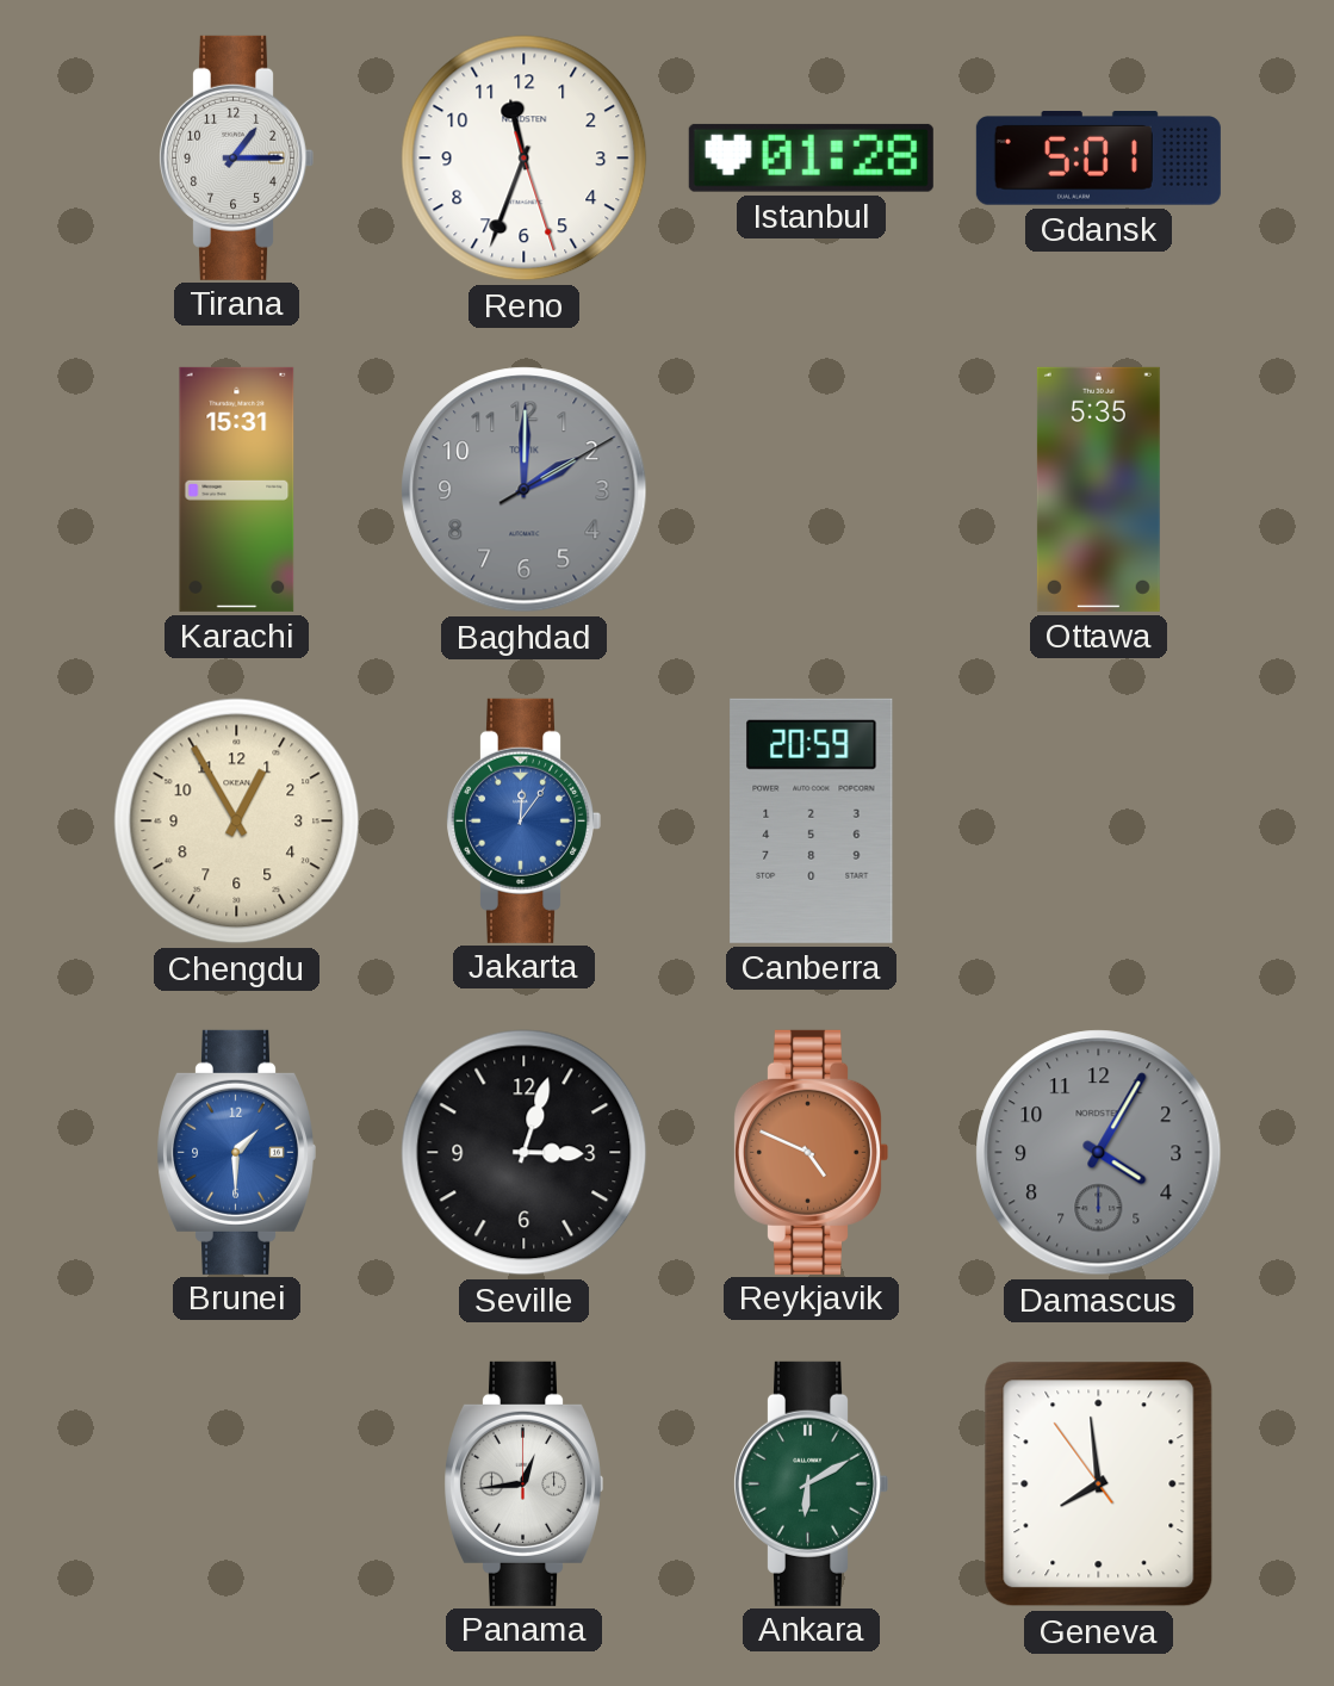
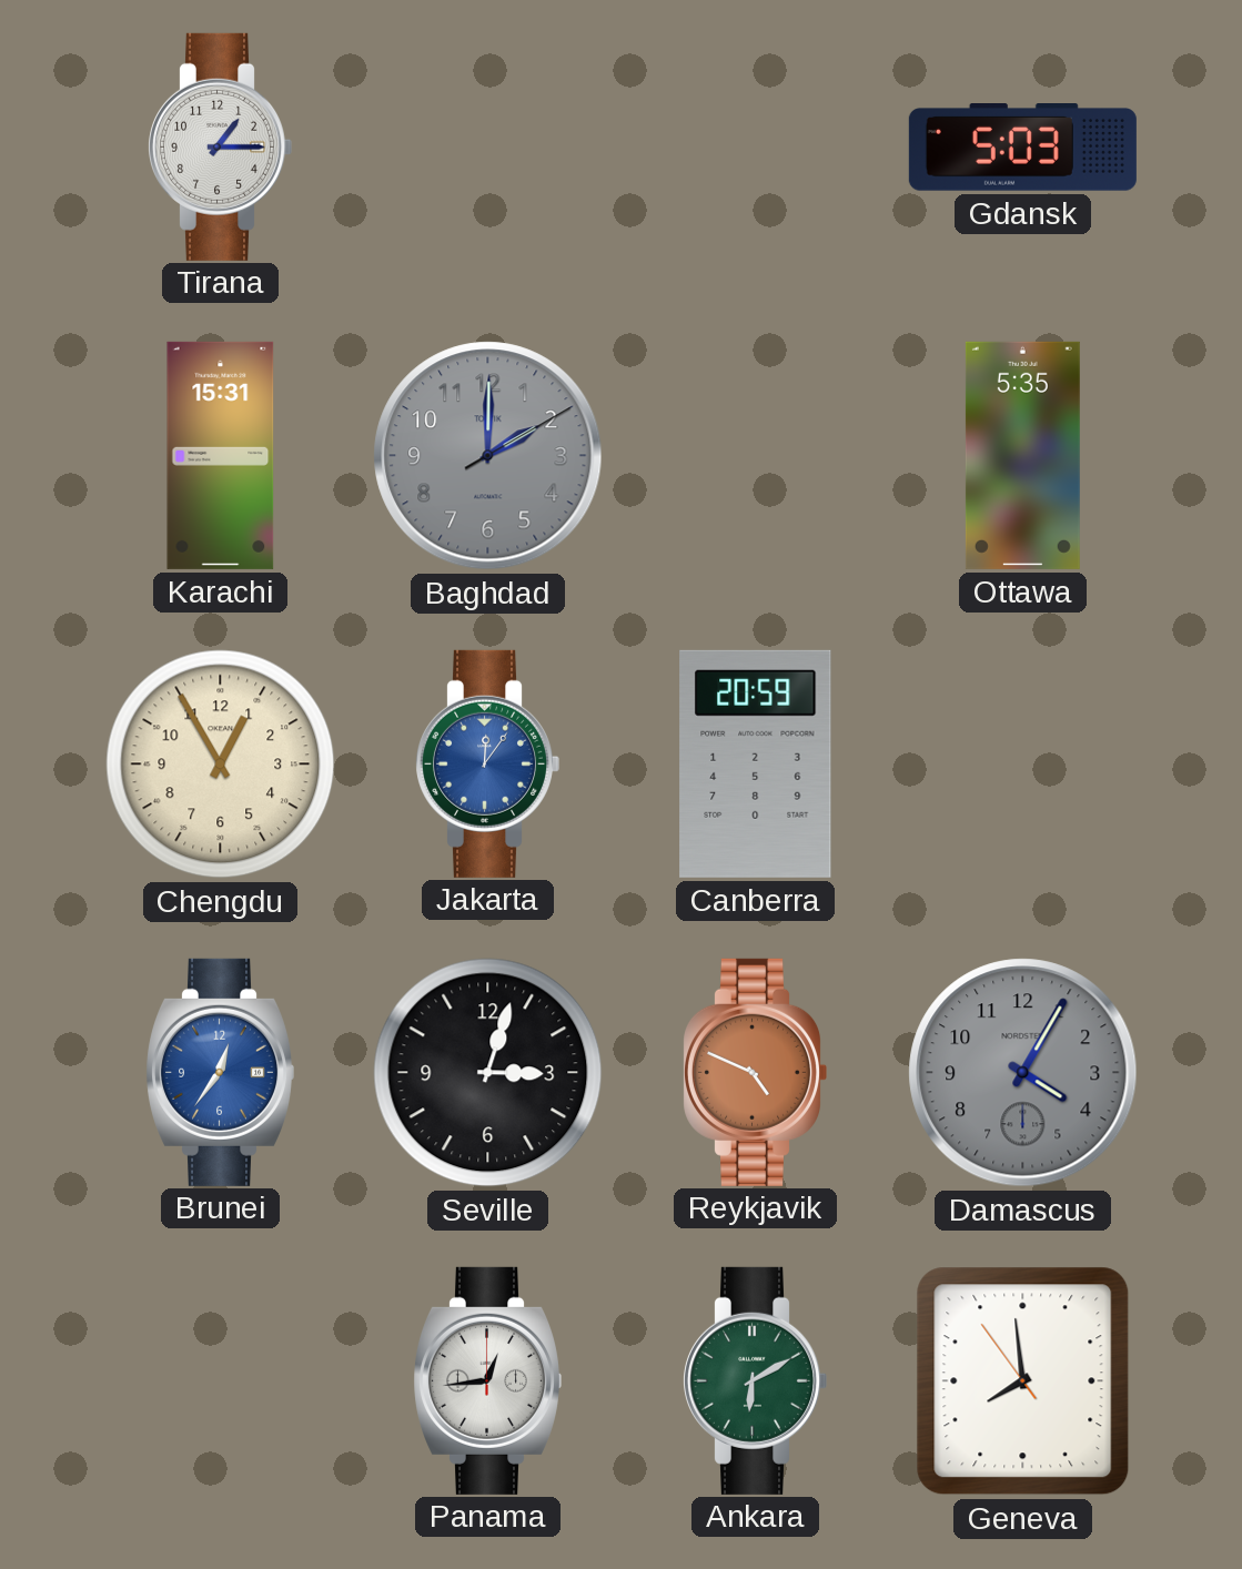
Reno: 11:33 -> none
Istanbul: 01:28 -> none
Gdansk: 5:01 -> 5:03
Brunei: 1:30 -> 12:36
